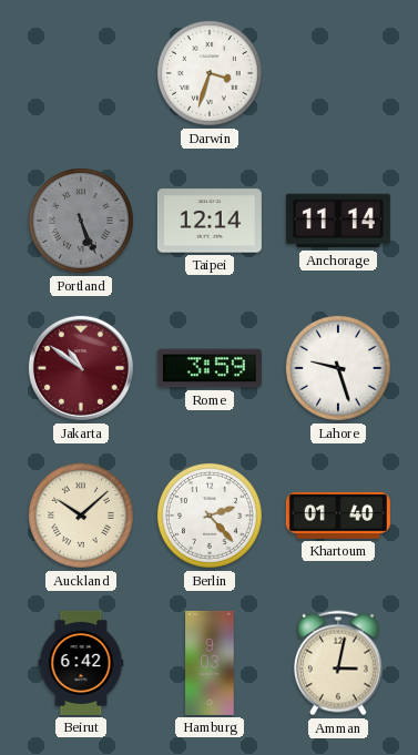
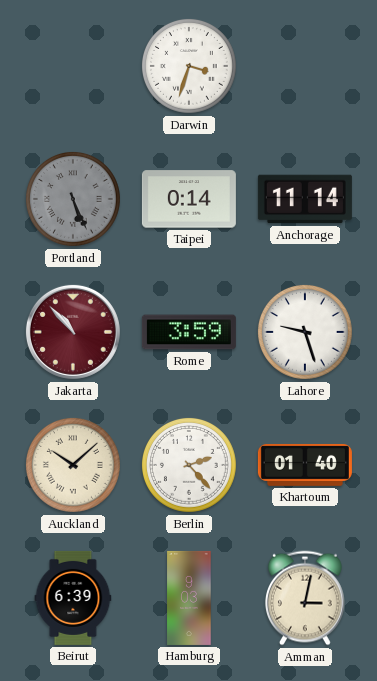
Taipei: 12:14 -> 0:14
Jakarta: 10:51 -> 10:53
Beirut: 6:42 -> 6:39
